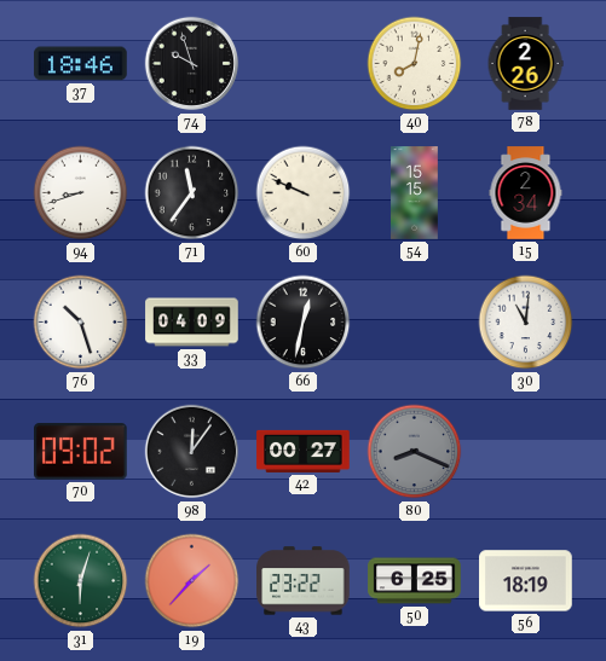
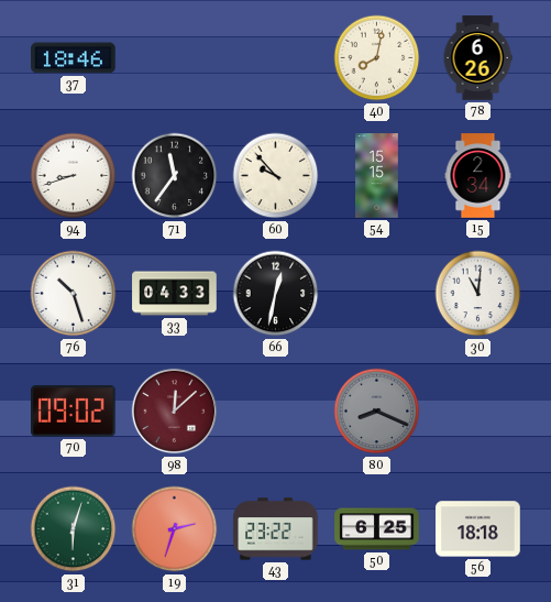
74: 9:57 -> none
78: 2:26 -> 6:26
60: 9:49 -> 9:53
33: 04:09 -> 04:33
98: 12:06 -> 12:08
98 dial: black -> burgundy
42: 00:27 -> none
19: 1:37 -> 2:33
56: 18:19 -> 18:18
